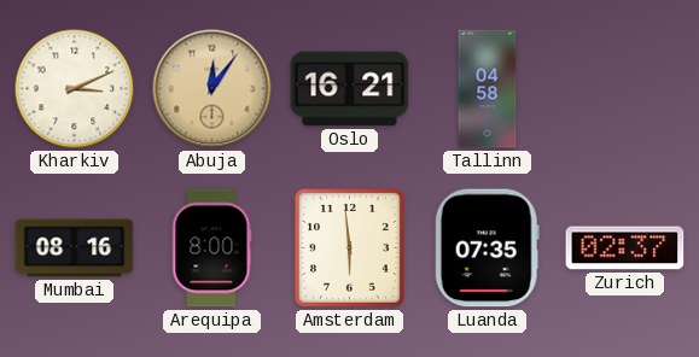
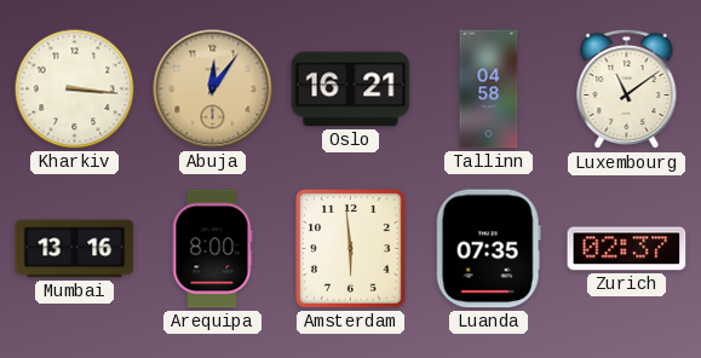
Kharkiv: 3:11 -> 3:16
Luxembourg: none -> 11:09
Mumbai: 08:16 -> 13:16
